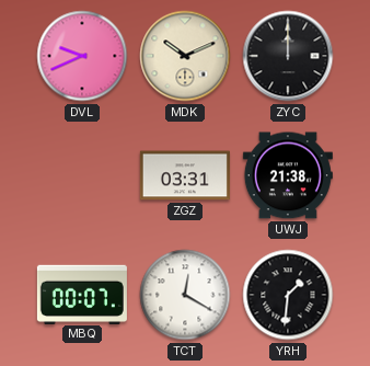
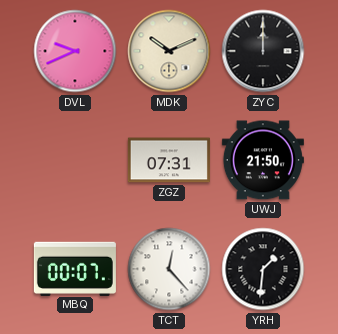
ZGZ: 03:31 -> 07:31
UWJ: 21:38 -> 21:50
TCT: 12:20 -> 12:23
